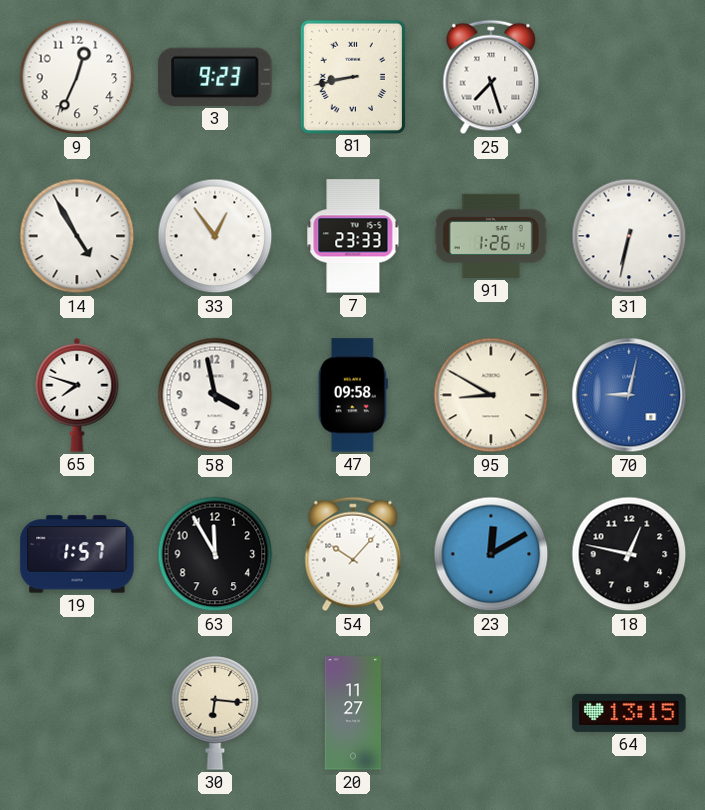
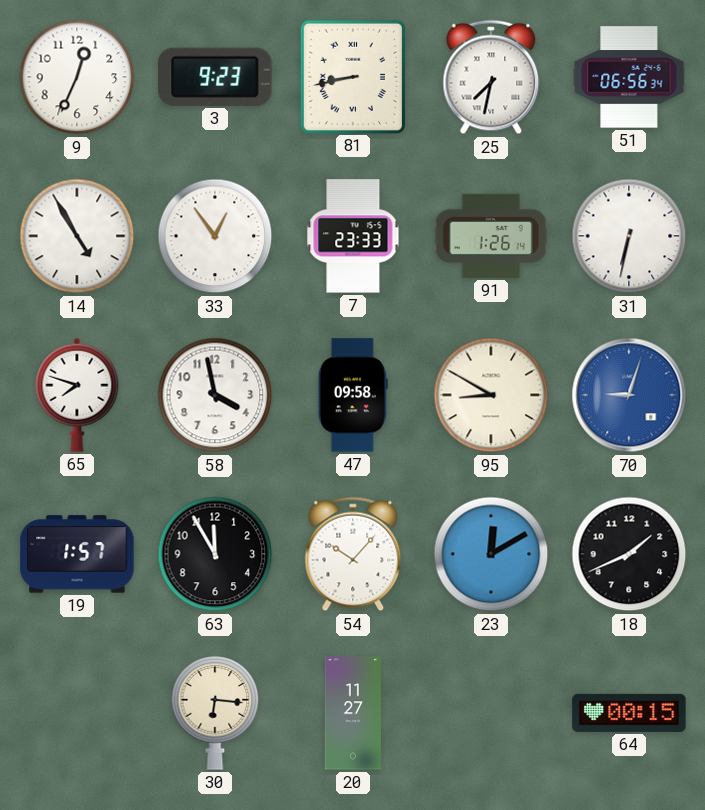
25: 7:27 -> 7:32
51: none -> 06:56
70: 9:02 -> 9:03
18: 12:47 -> 1:41
64: 13:15 -> 00:15
